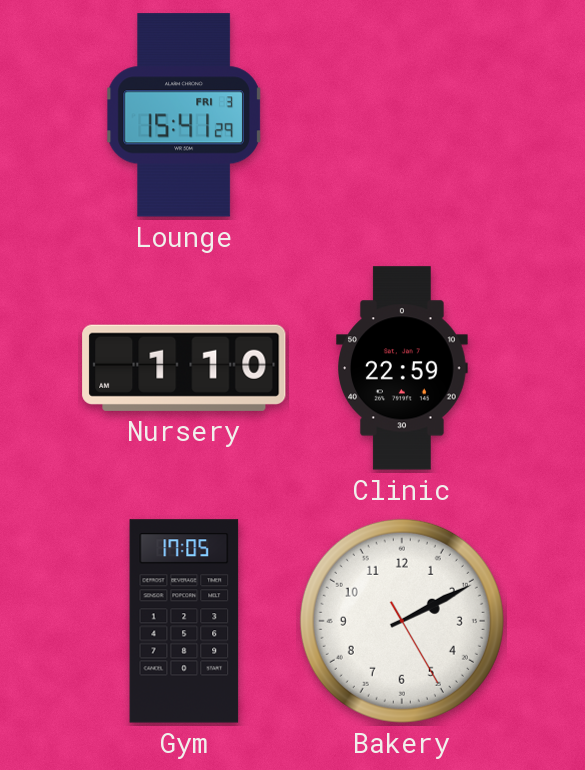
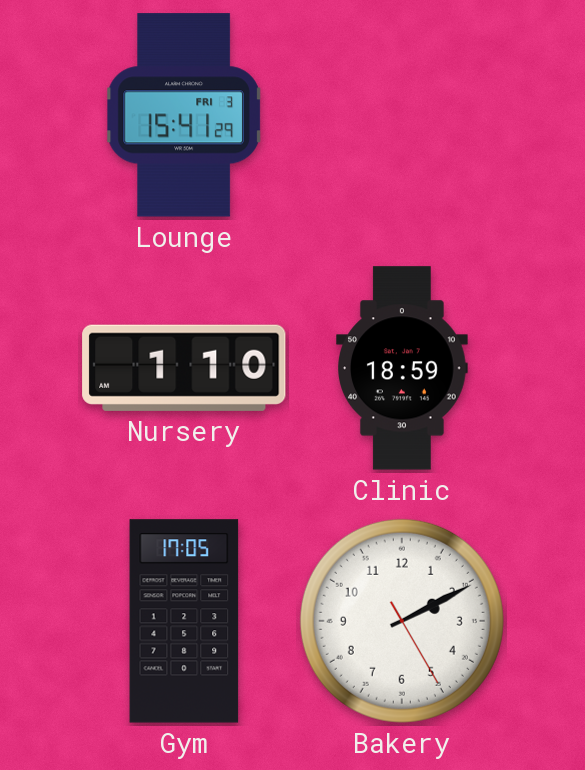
Clinic: 22:59 -> 18:59
